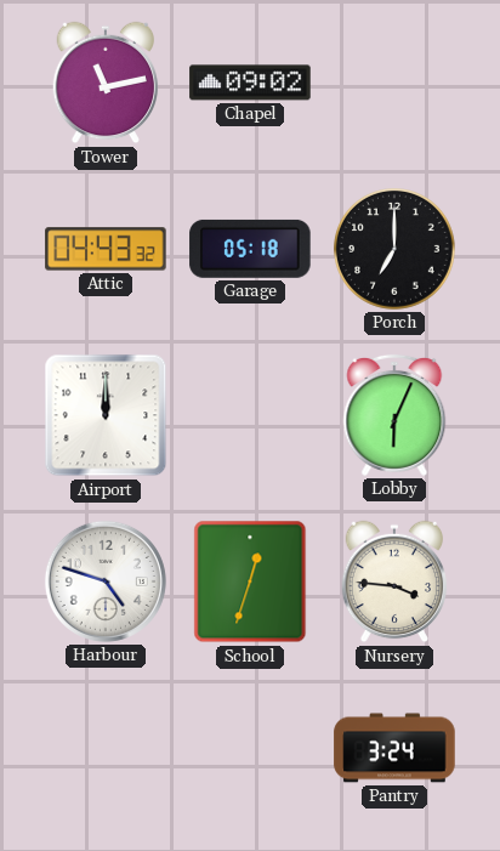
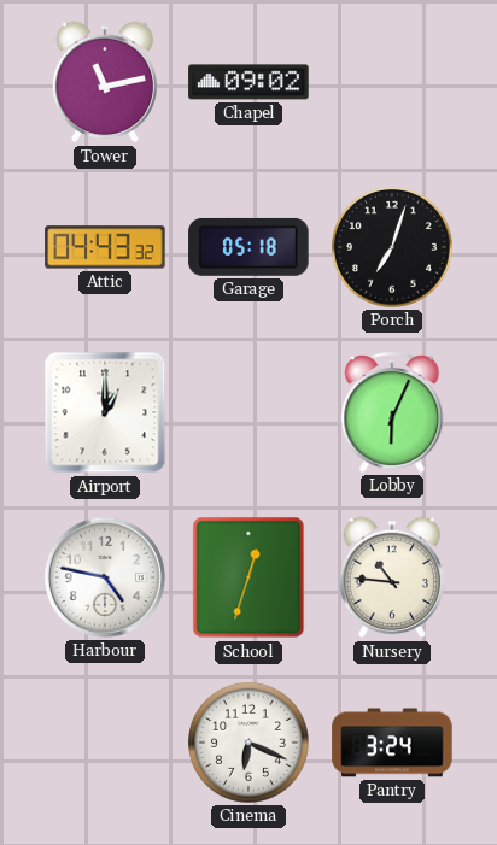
Porch: 7:00 -> 7:03
Airport: 12:00 -> 1:00
Harbour: 4:48 -> 4:47
Nursery: 3:46 -> 10:46
Cinema: none -> 6:19
